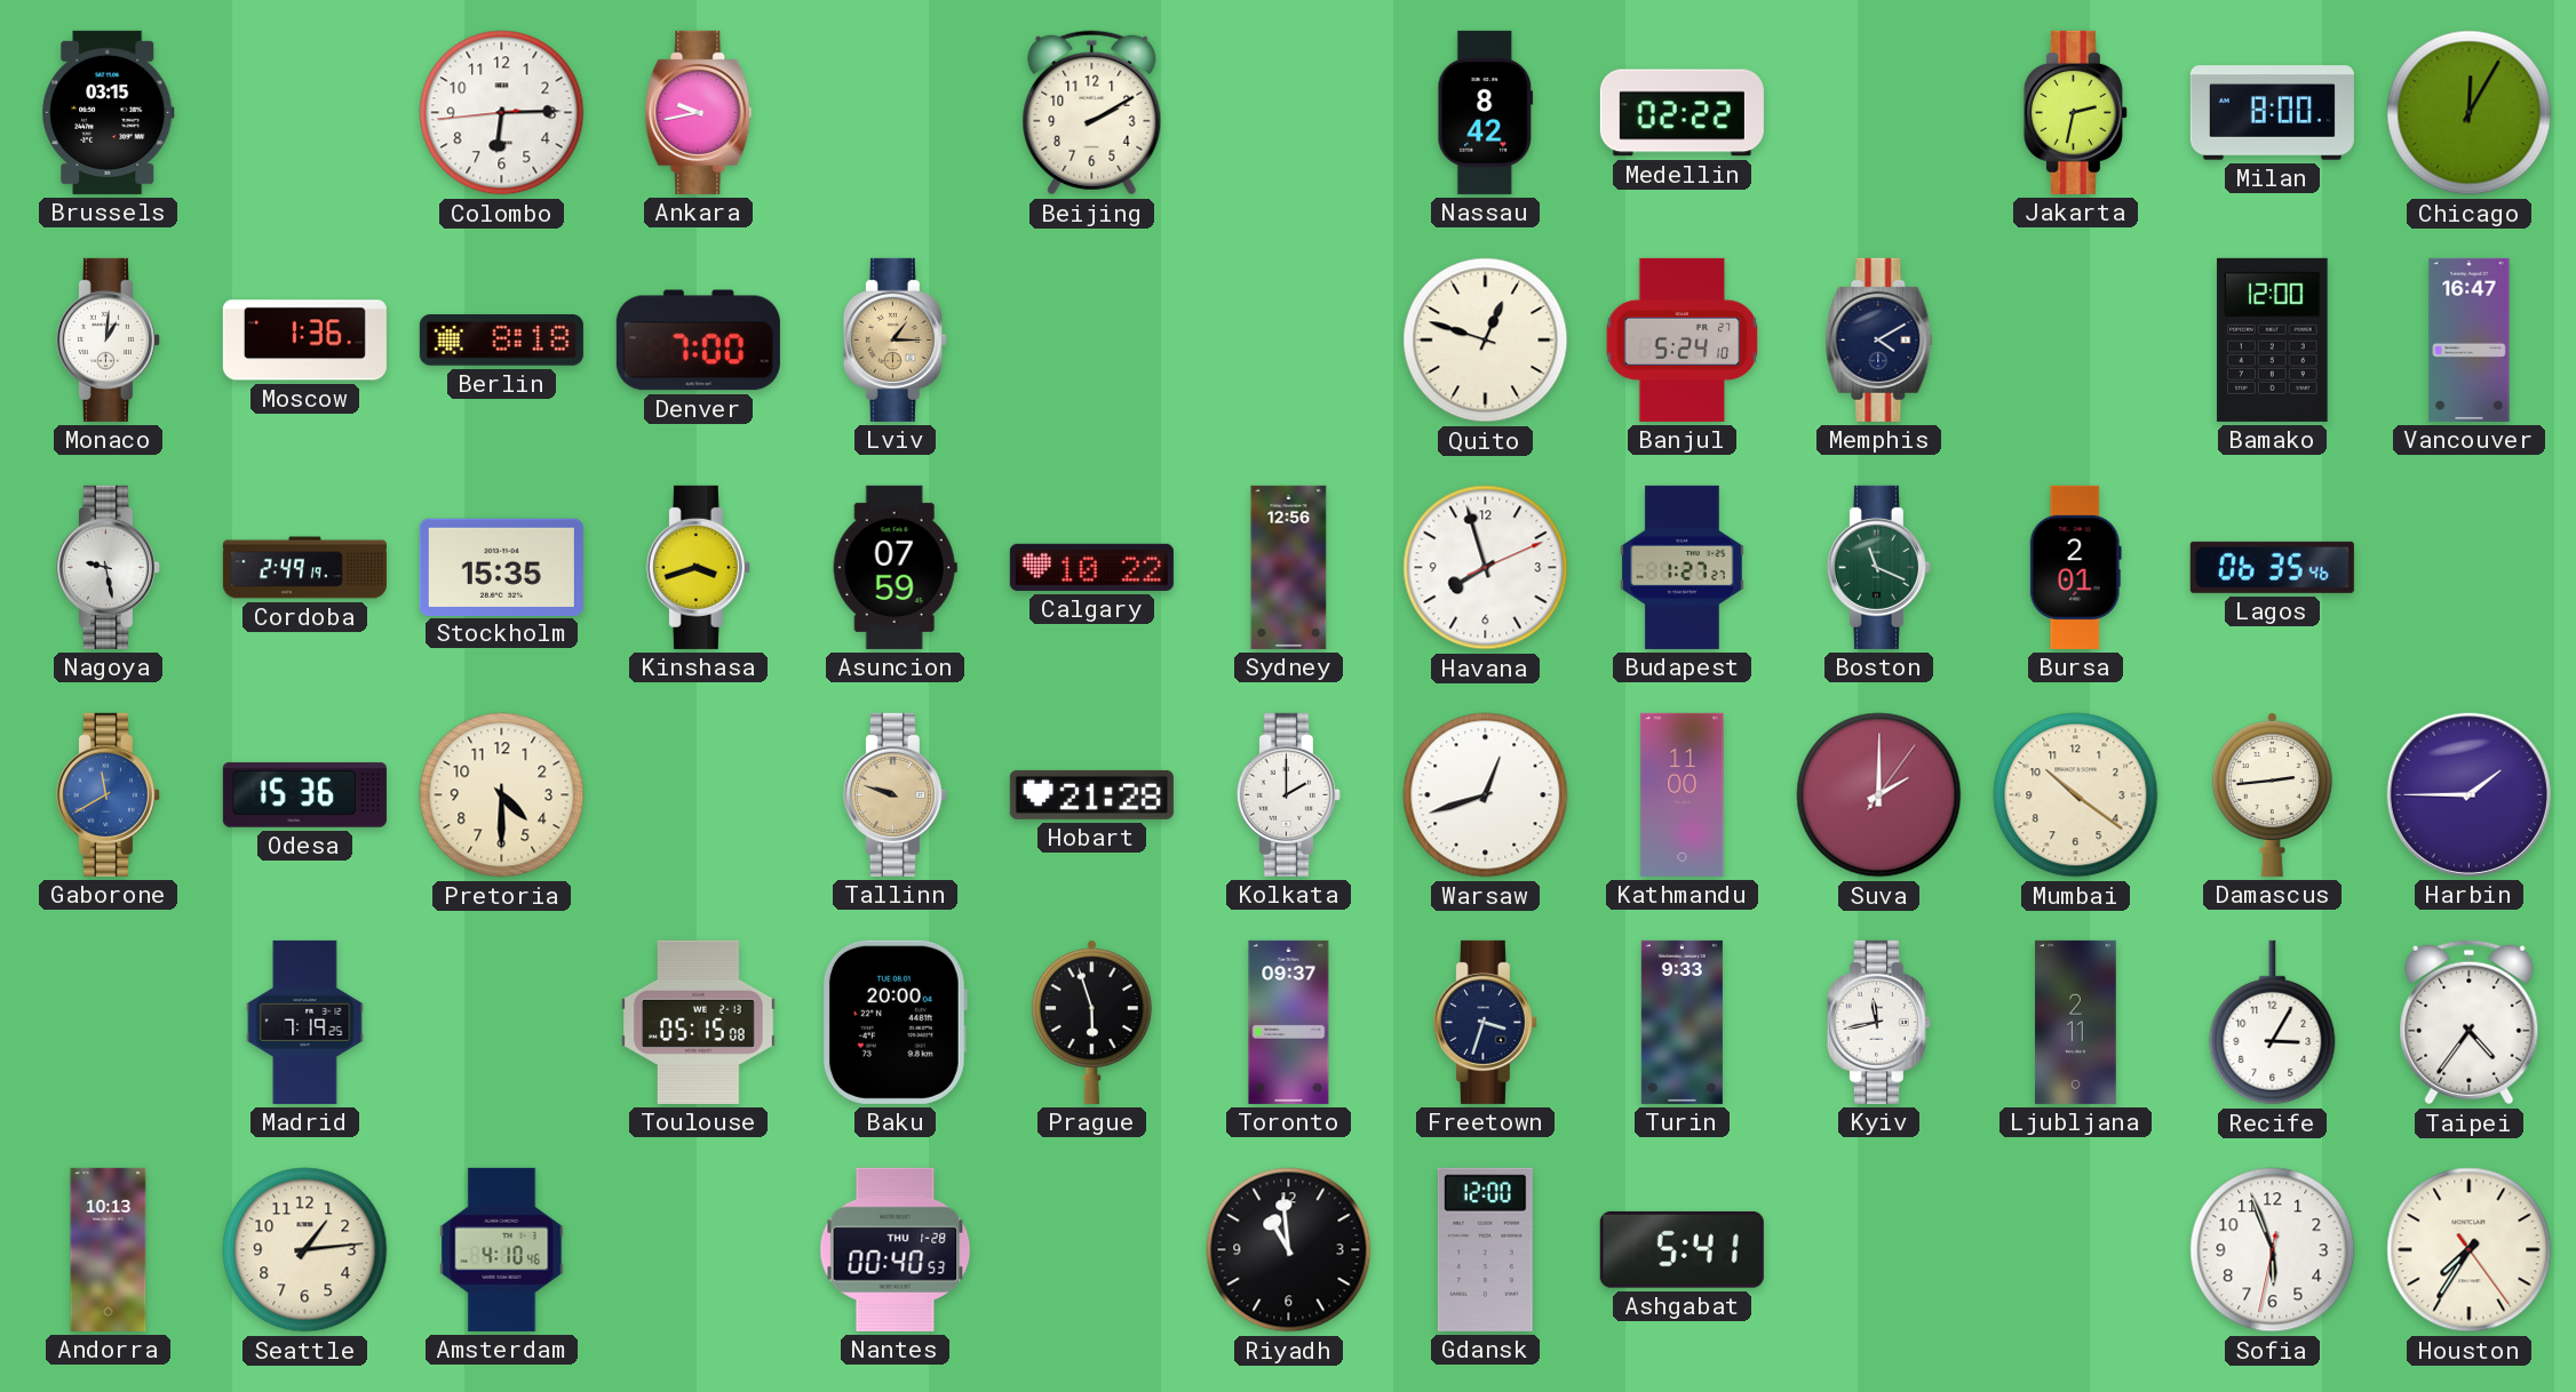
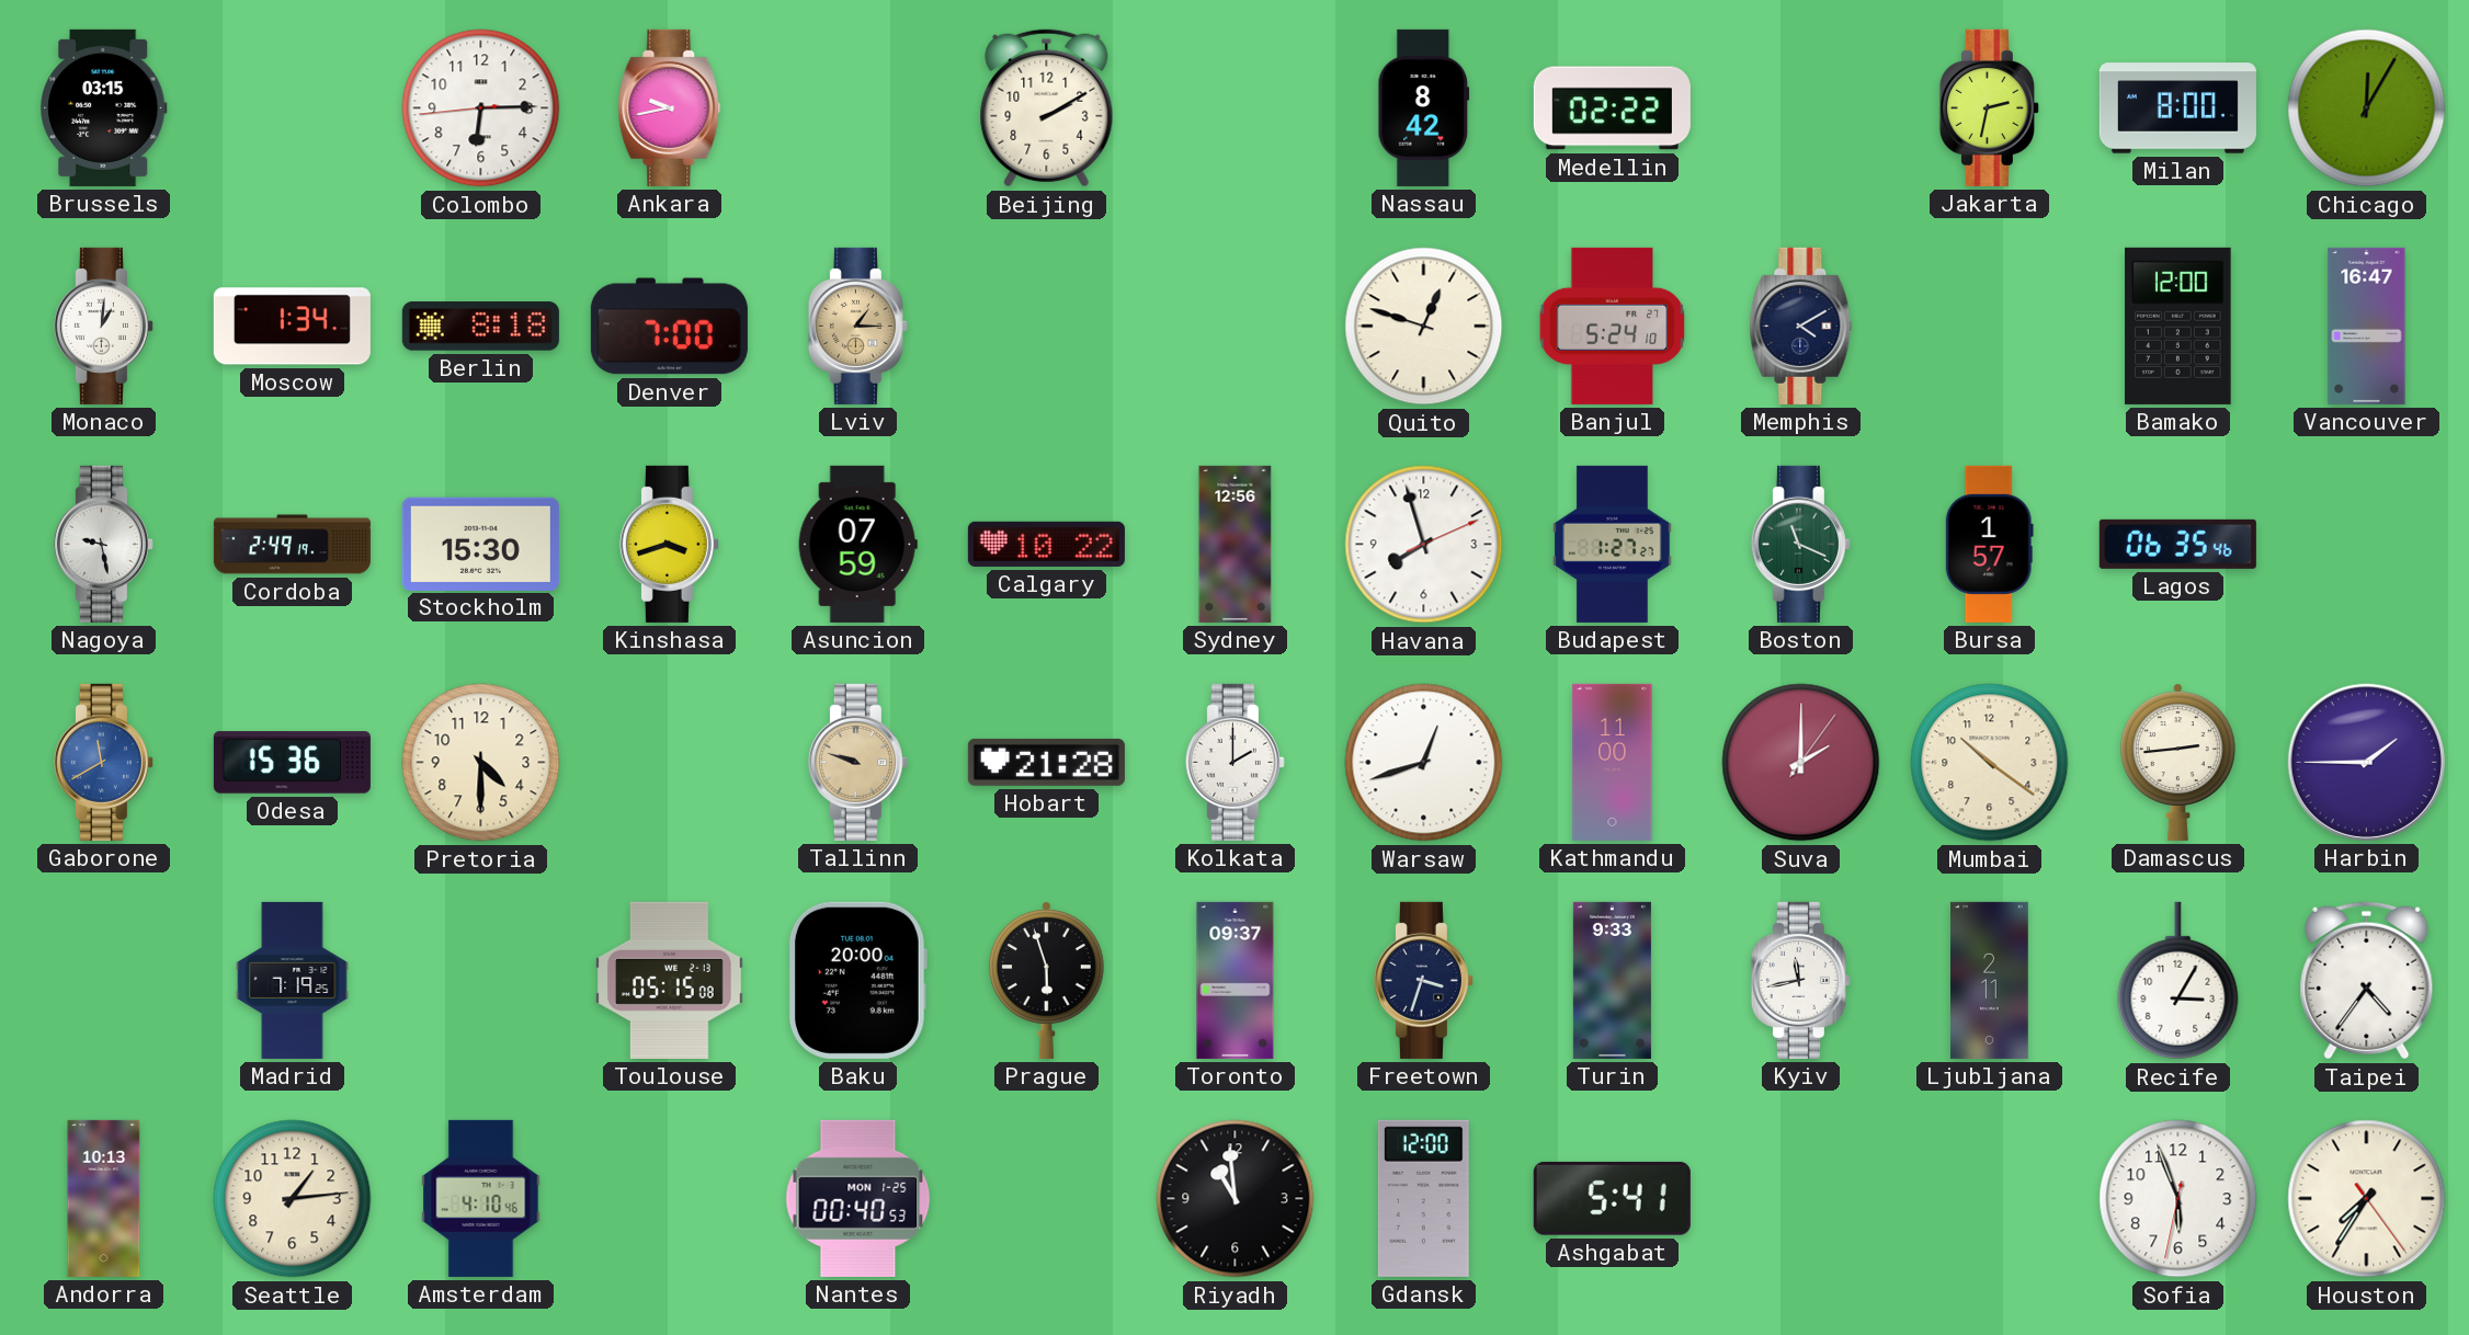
Moscow: 1:36 -> 1:34
Stockholm: 15:35 -> 15:30
Bursa: 2:01 -> 1:57
Nantes date: THU 1-28 -> MON 1-25
